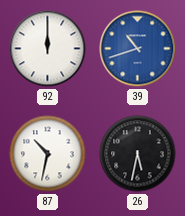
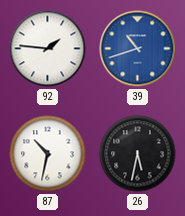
92: 12:00 -> 1:46
